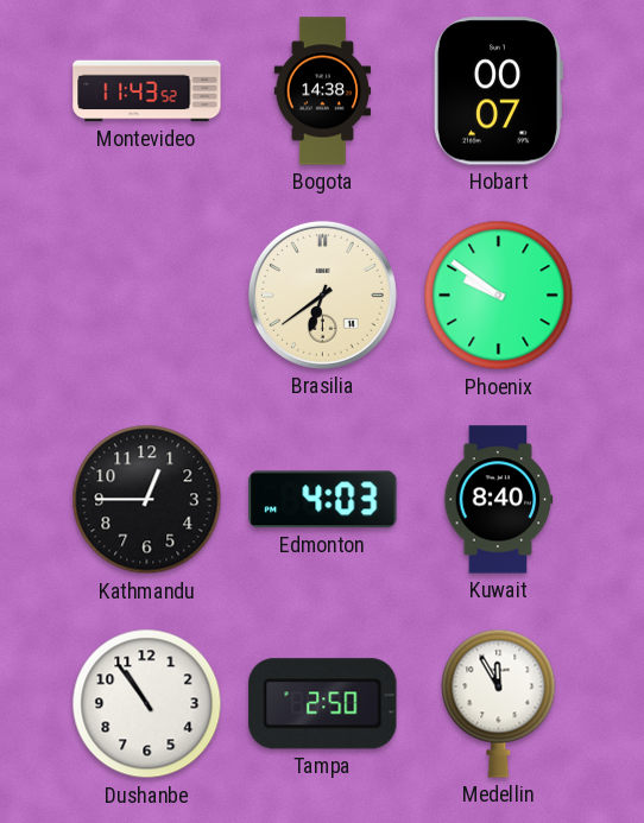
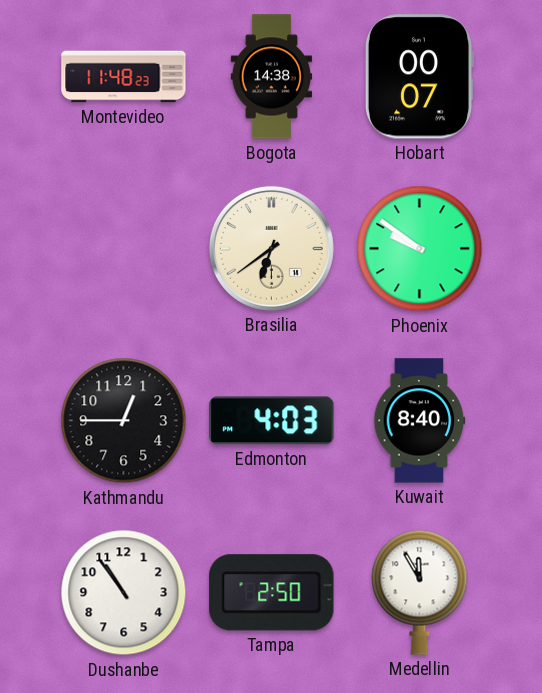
Montevideo: 11:43 -> 11:48
